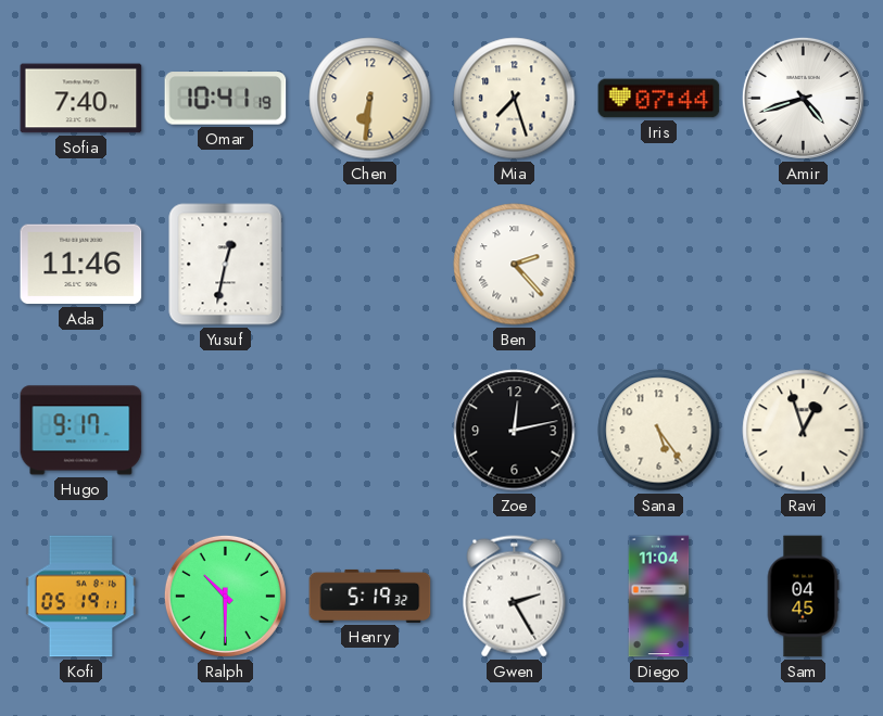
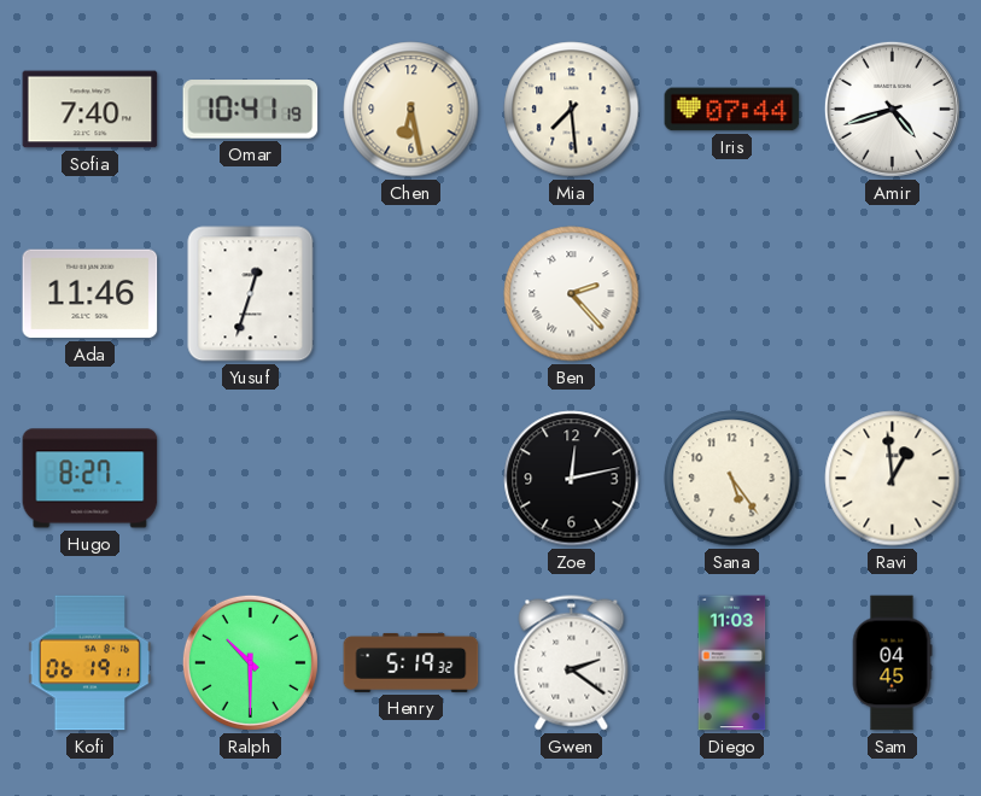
Chen: 6:31 -> 6:28
Mia: 7:27 -> 7:29
Yusuf: 12:32 -> 12:33
Hugo: 9:17 -> 8:27
Ravi: 12:57 -> 12:59
Kofi: 05:19 -> 06:19
Gwen: 2:25 -> 2:21
Diego: 11:04 -> 11:03
